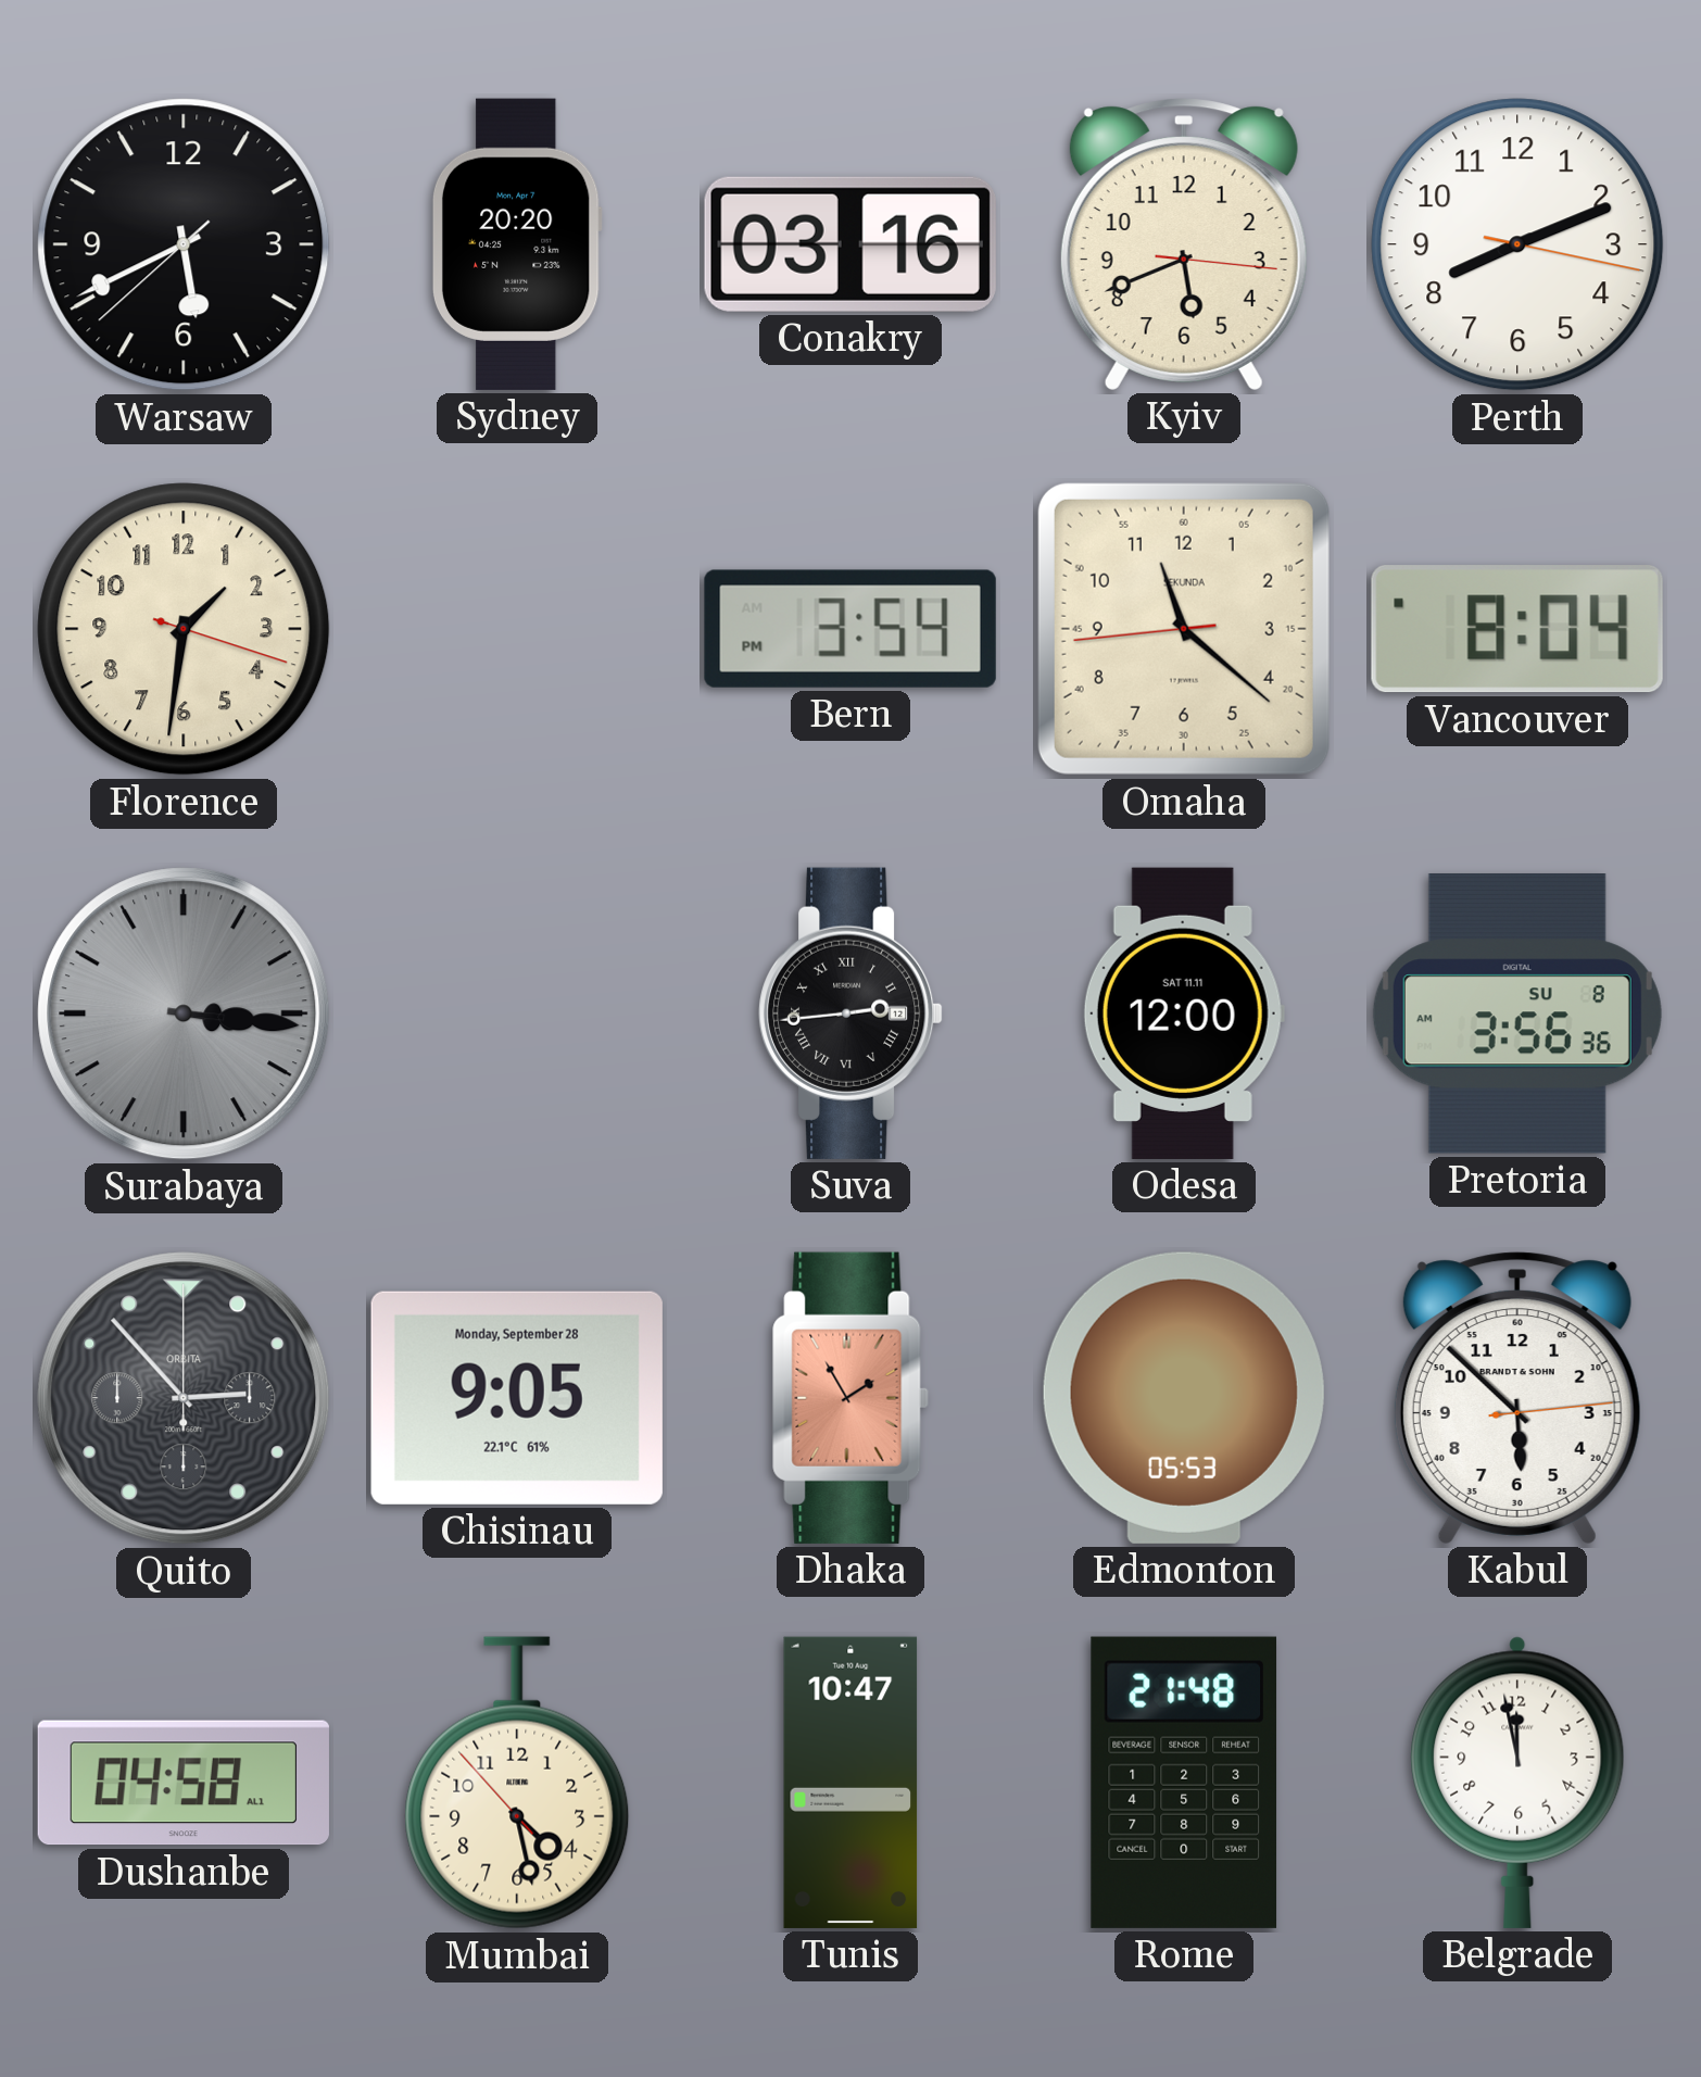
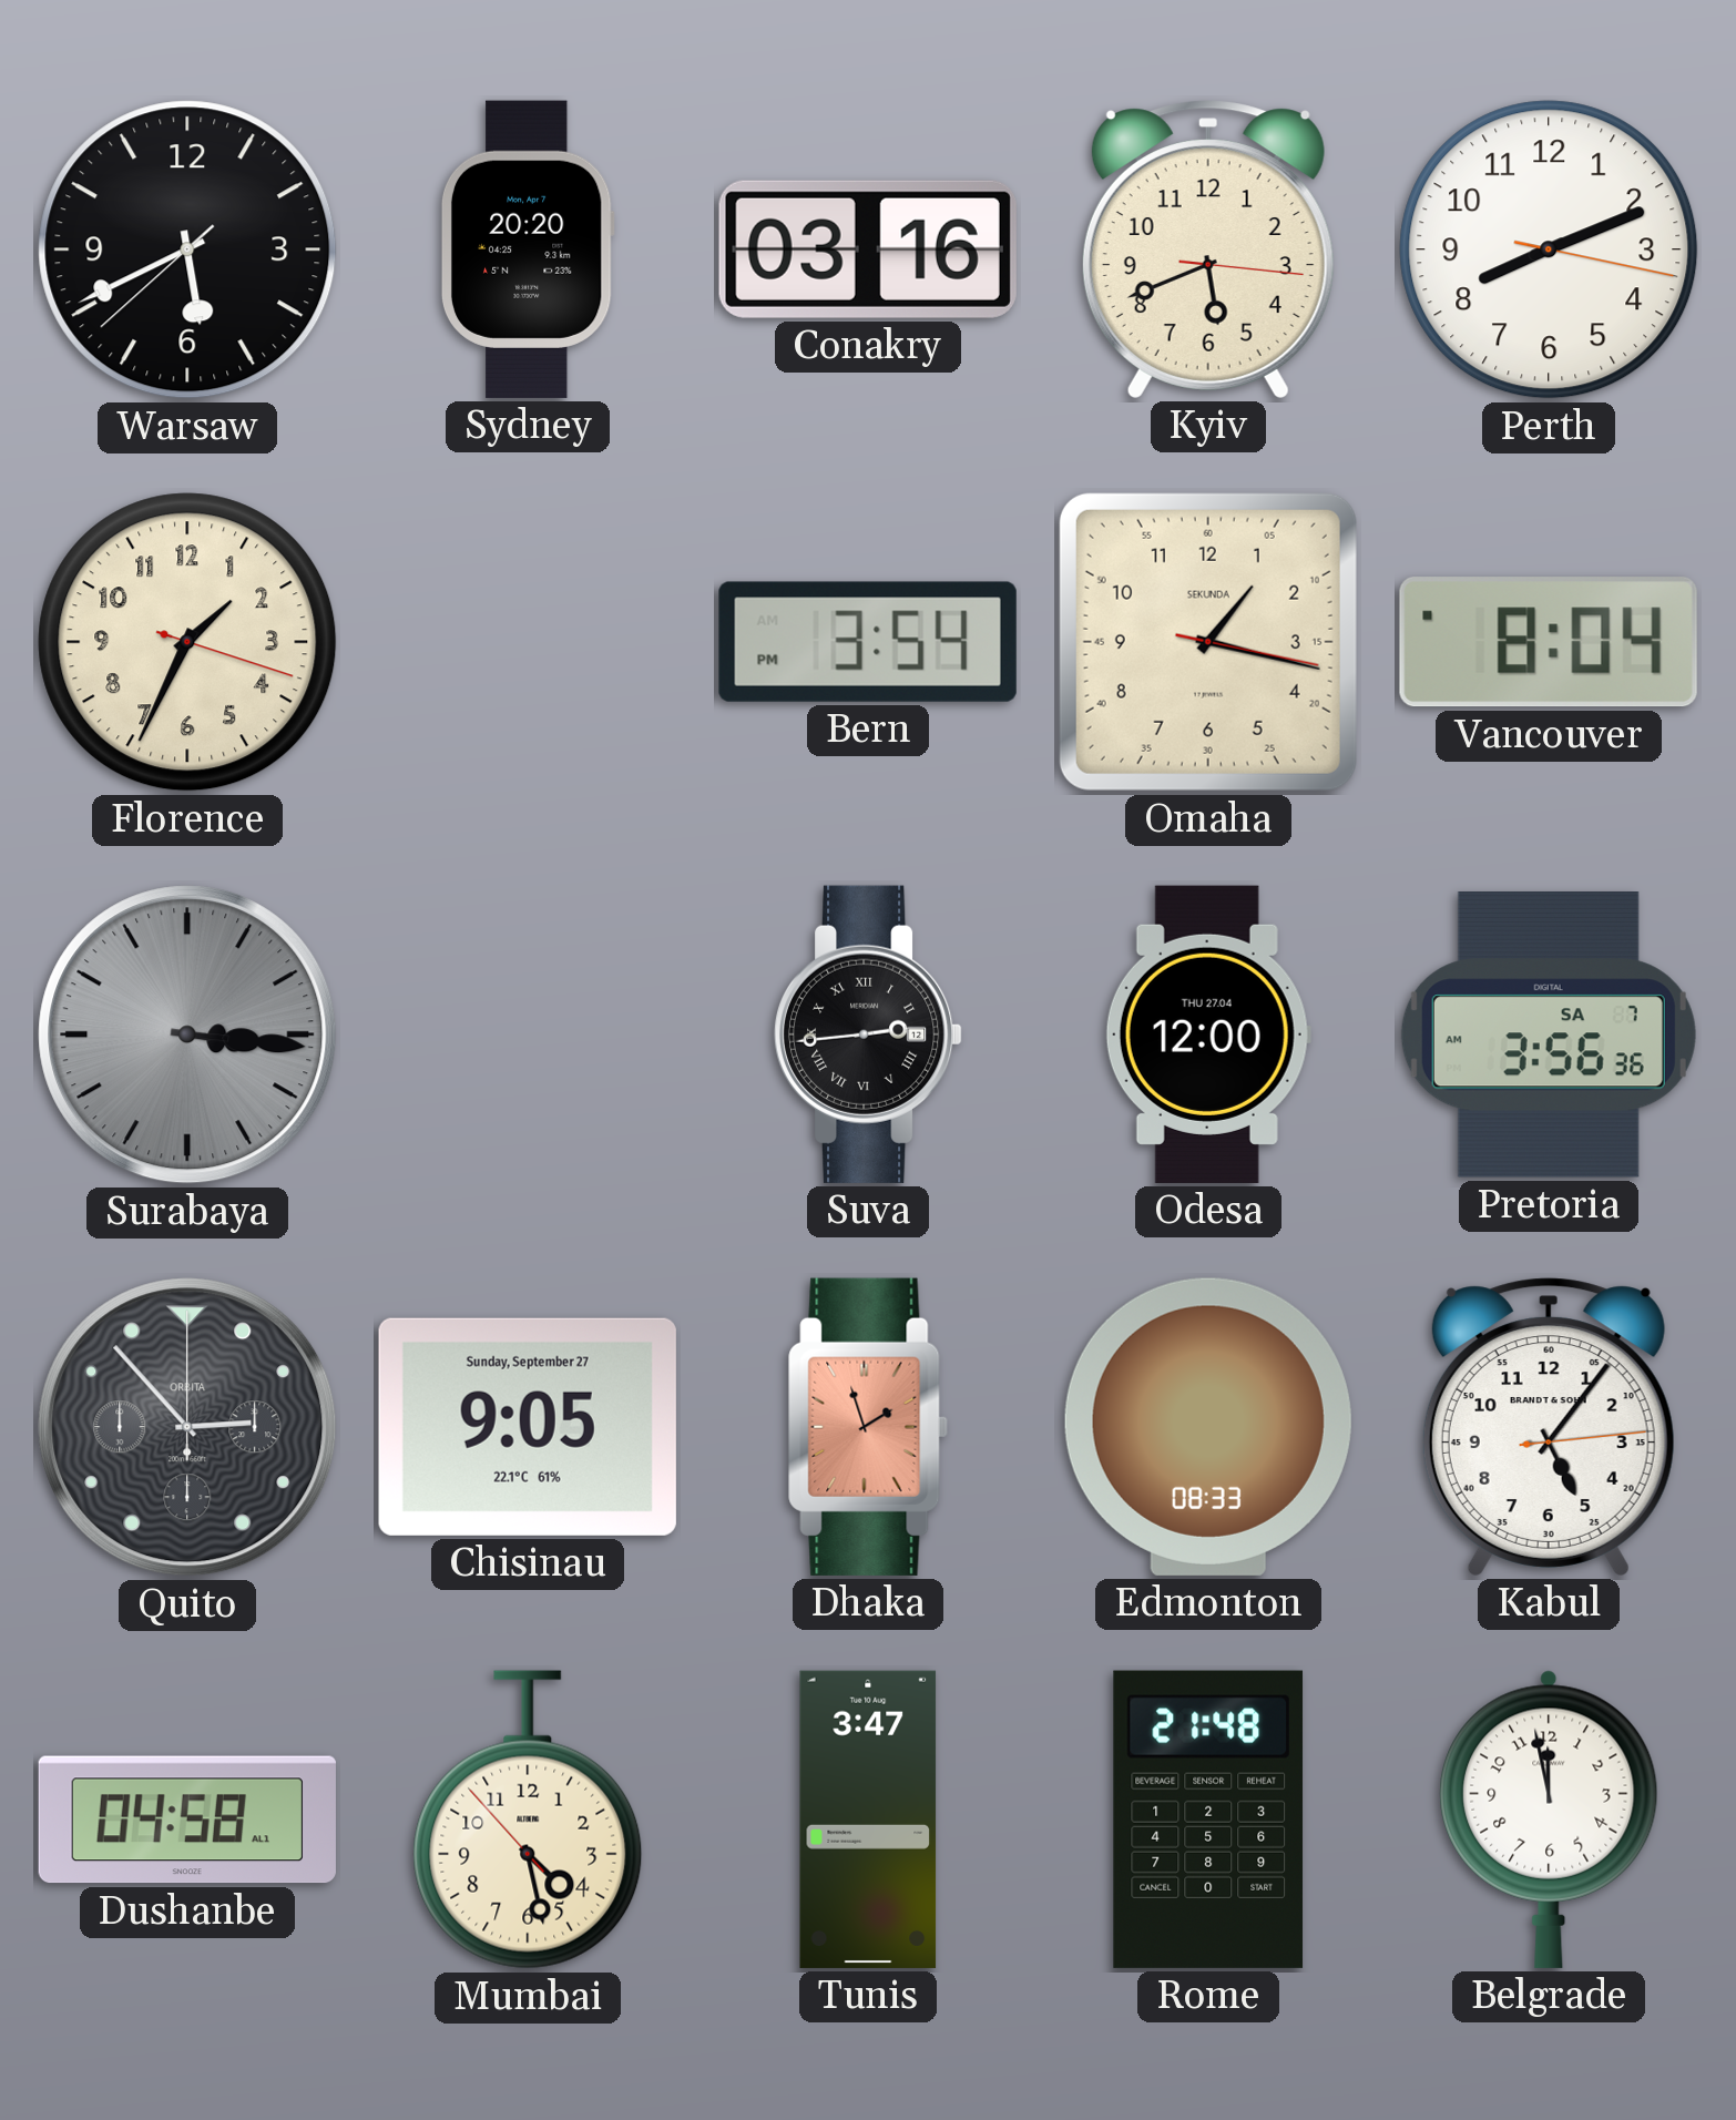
Florence: 1:31 -> 1:34
Omaha: 11:21 -> 1:17
Odesa date: SAT 11.11 -> THU 27.04
Pretoria date: SU 8 -> SA 7
Chisinau date: Monday, September 28 -> Sunday, September 27
Dhaka: 1:55 -> 1:57
Edmonton: 05:53 -> 08:33
Kabul: 5:52 -> 5:06
Tunis: 10:47 -> 3:47
